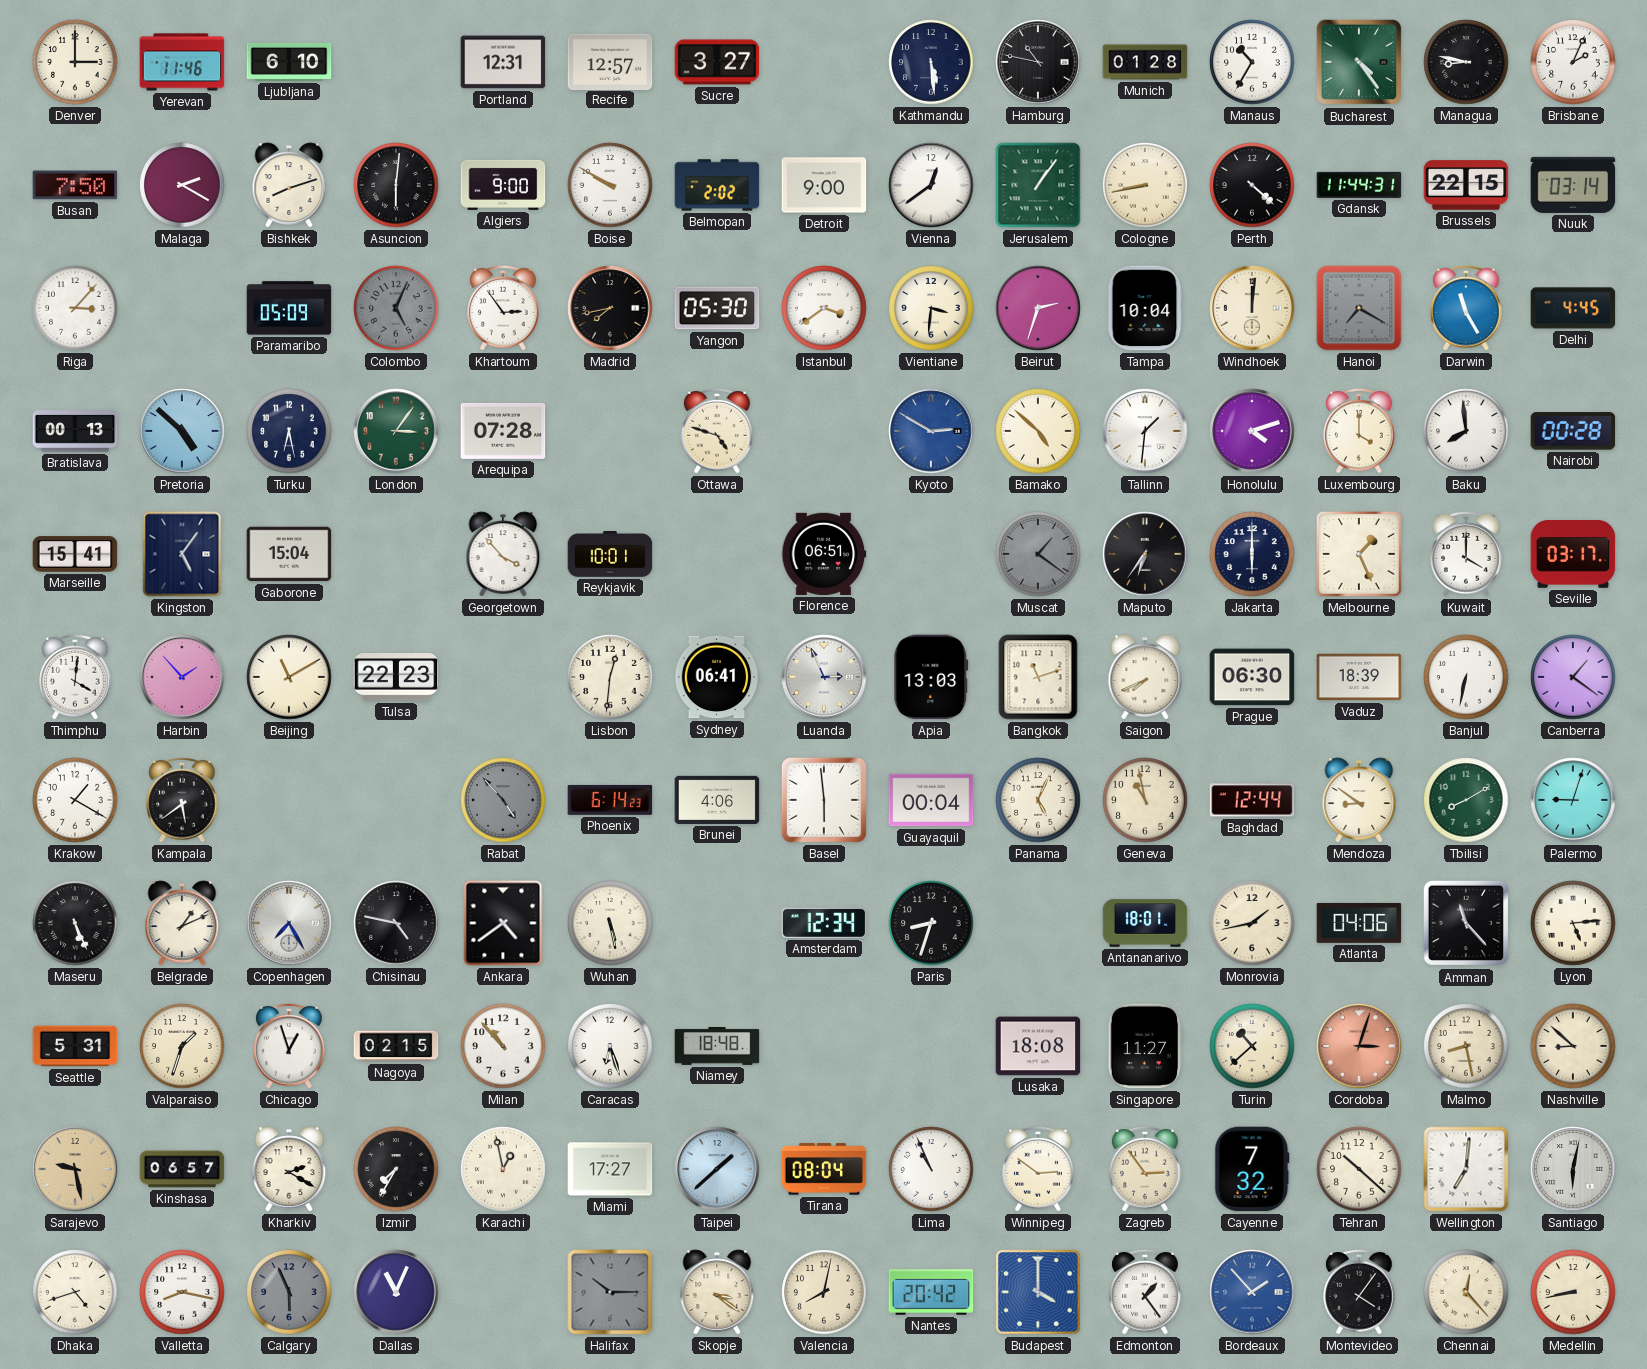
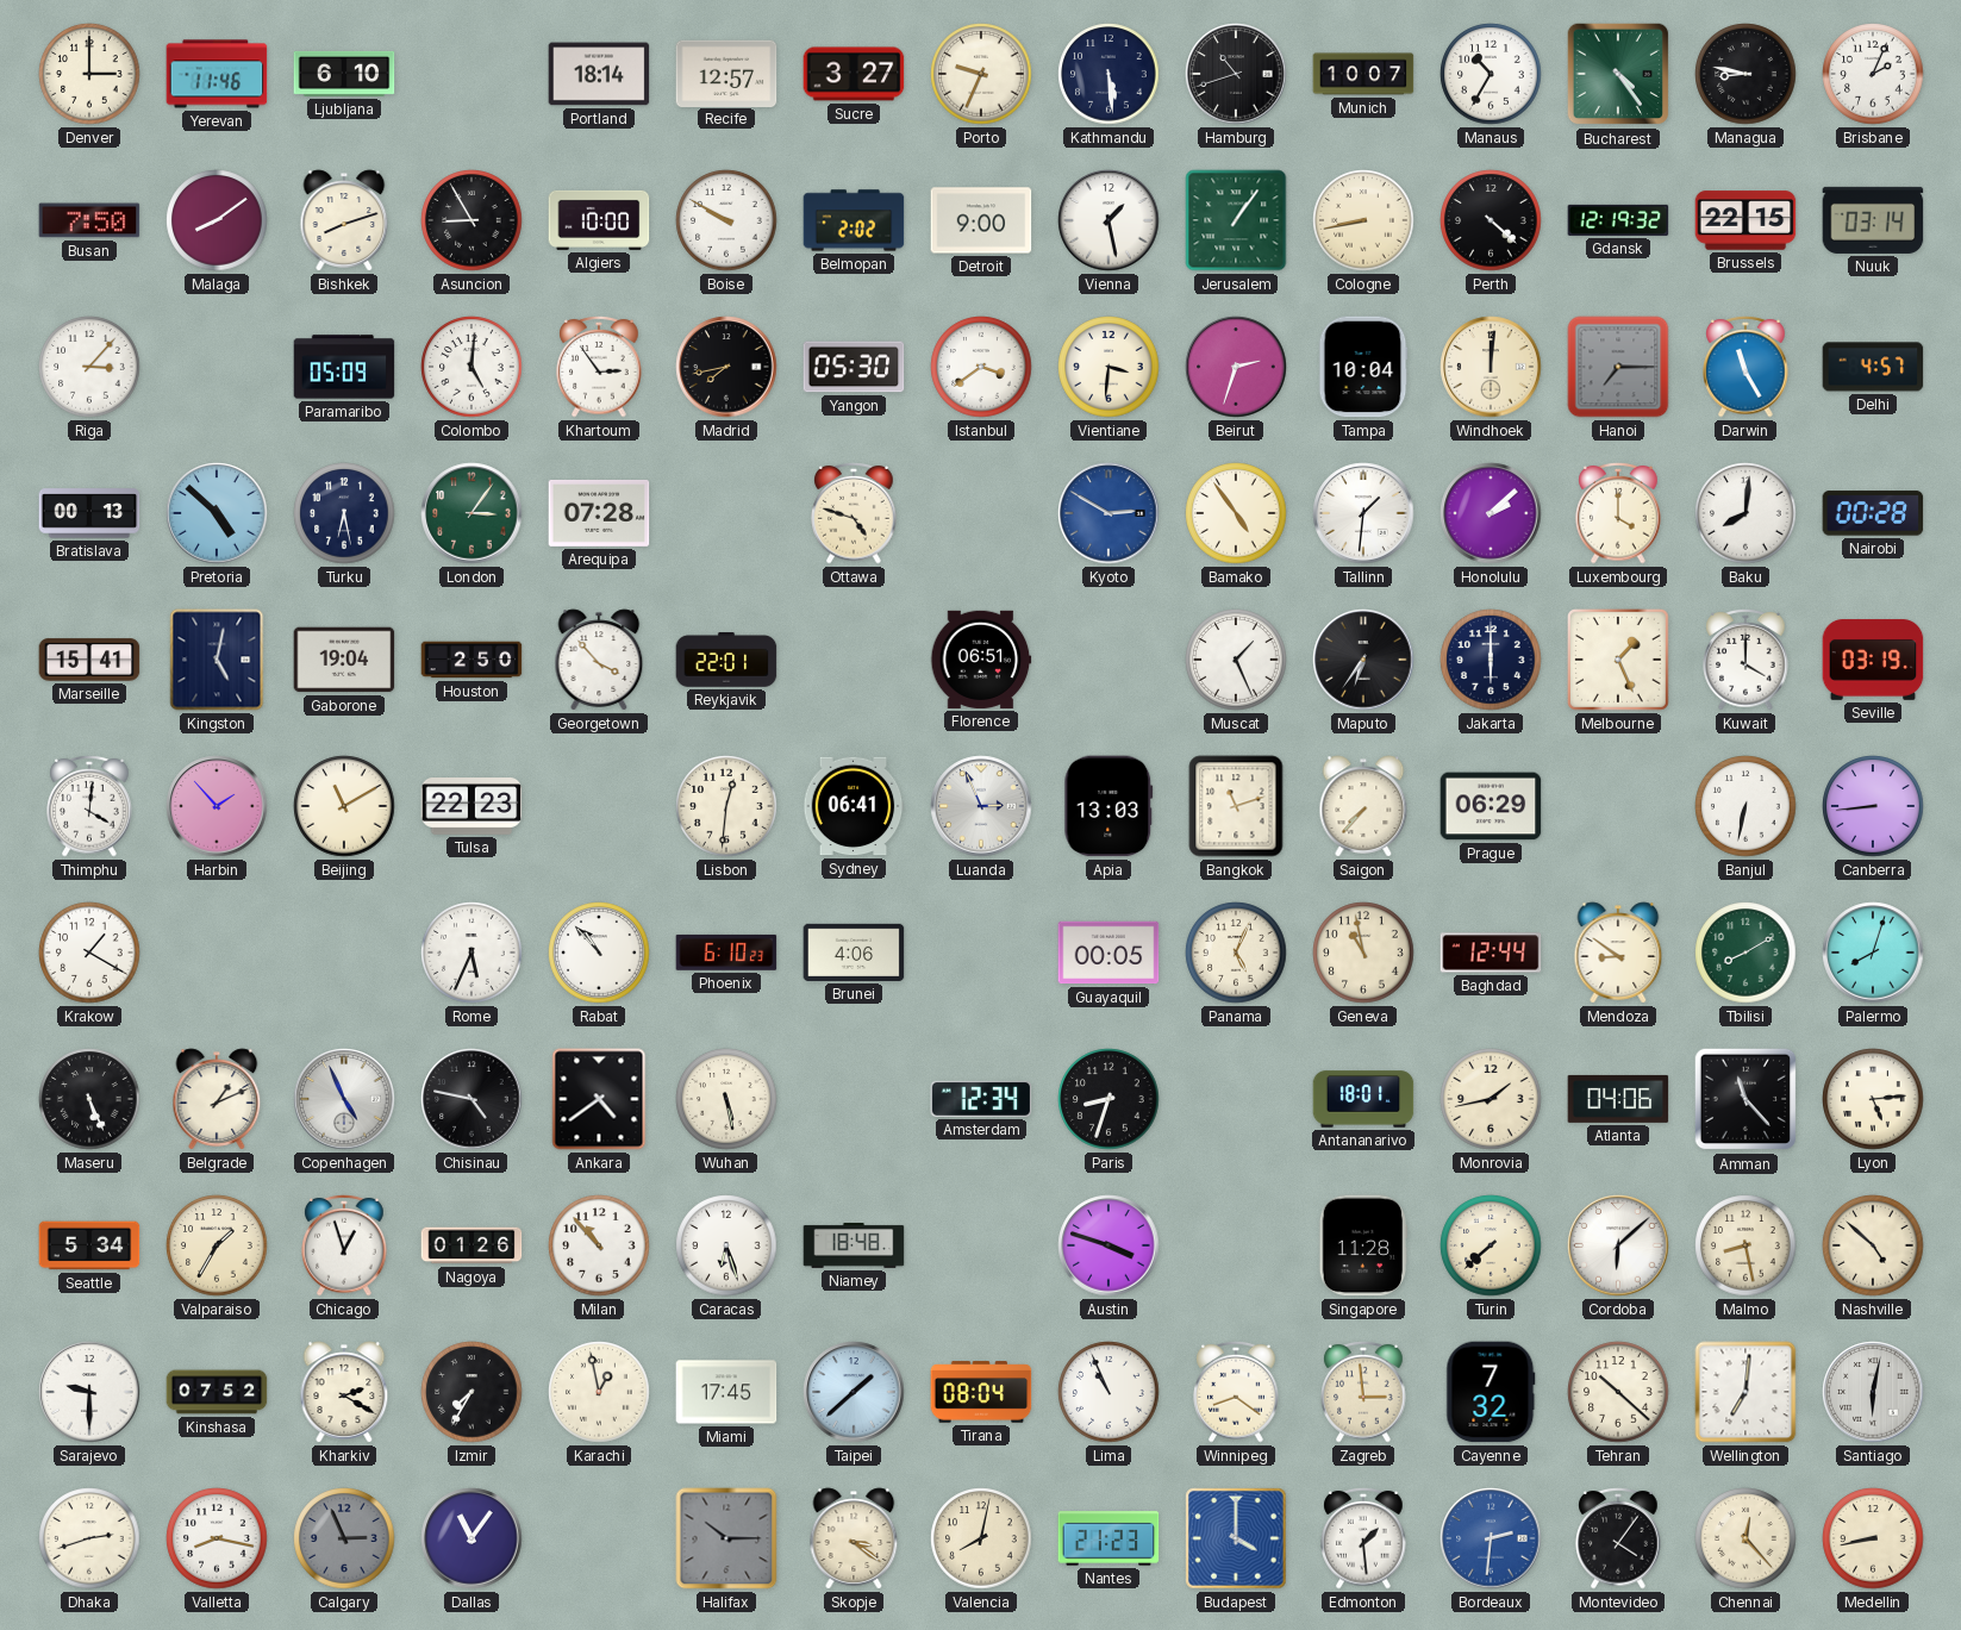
Portland: 12:31 -> 18:14
Porto: none -> 9:34
Hamburg: 10:47 -> 10:42
Munich: 01:28 -> 10:07
Malaga: 2:20 -> 8:09
Asuncion: 6:01 -> 8:55
Algiers: 9:00 -> 10:00
Vienna: 12:39 -> 1:28
Gdansk: 11:44 -> 12:19
Colombo: 5:04 -> 5:01
Colombo dial: grey -> white
Hanoi: 7:20 -> 7:15
Delhi: 4:45 -> 4:57
Bamako: 4:52 -> 4:54
Honolulu: 4:12 -> 2:08
Baku: 7:59 -> 8:01
Kingston: 5:06 -> 5:02
Gaborone: 15:04 -> 19:04
Houston: none -> 2:50
Reykjavik: 10:01 -> 22:01
Muscat: 1:21 -> 1:26
Muscat dial: grey -> white
Seville: 03:17 -> 03:19
Saigon: 7:41 -> 7:37
Prague: 06:30 -> 06:29
Vaduz: 18:39 -> none
Canberra: 1:21 -> 8:44
Kampala: 5:39 -> none
Rome: none -> 5:34
Rabat: 4:53 -> 10:53
Rabat dial: grey -> white
Phoenix: 6:14 -> 6:10
Basel: 5:59 -> none
Guayaquil: 00:04 -> 00:05
Palermo: 9:03 -> 8:03
Copenhagen: 7:25 -> 4:56
Seattle: 5:31 -> 5:34
Valparaiso: 1:33 -> 1:35
Nagoya: 02:15 -> 01:26
Austin: none -> 3:48
Lusaka: 18:08 -> none
Singapore: 11:27 -> 11:28
Turin: 10:38 -> 7:38
Cordoba: 3:03 -> 6:08
Cordoba dial: salmon -> white
Nashville: 8:52 -> 4:52
Sarajevo: 9:28 -> 9:30
Sarajevo dial: champagne -> white
Kinshasa: 06:57 -> 07:52
Miami: 17:27 -> 17:45
Winnipeg: 2:51 -> 8:21
Zagreb: 2:54 -> 2:59
Dhaka: 4:42 -> 2:42
Calgary: 5:56 -> 2:56
Dallas: 11:04 -> 11:06
Nantes: 20:42 -> 21:23
Edmonton: 1:24 -> 1:29
Bordeaux: 1:53 -> 2:31
